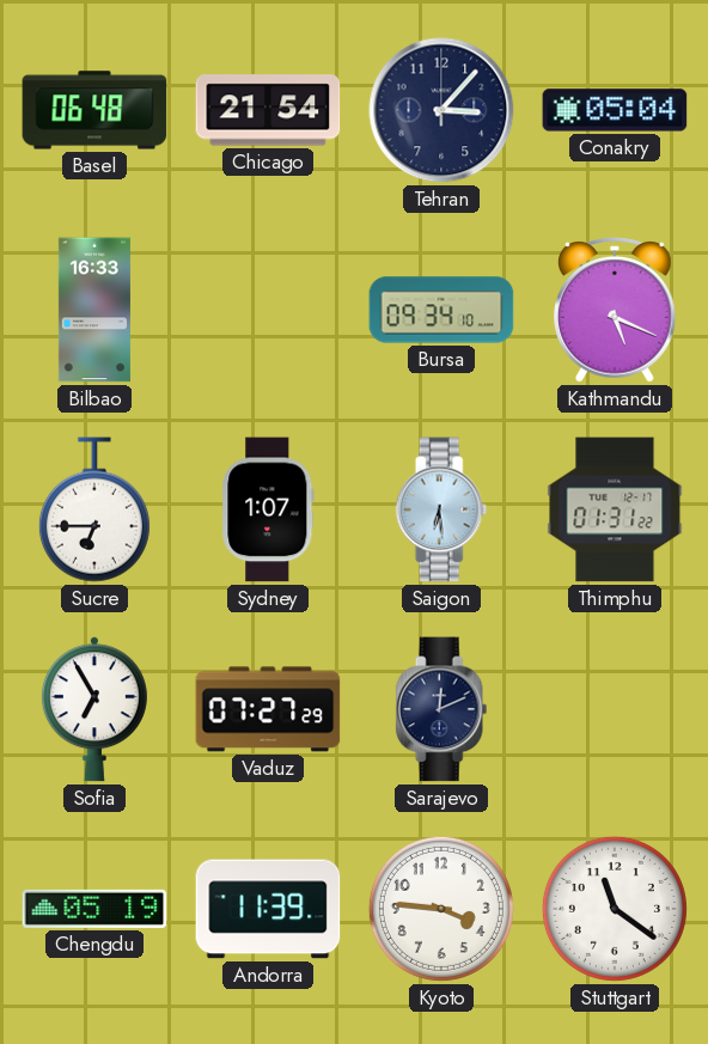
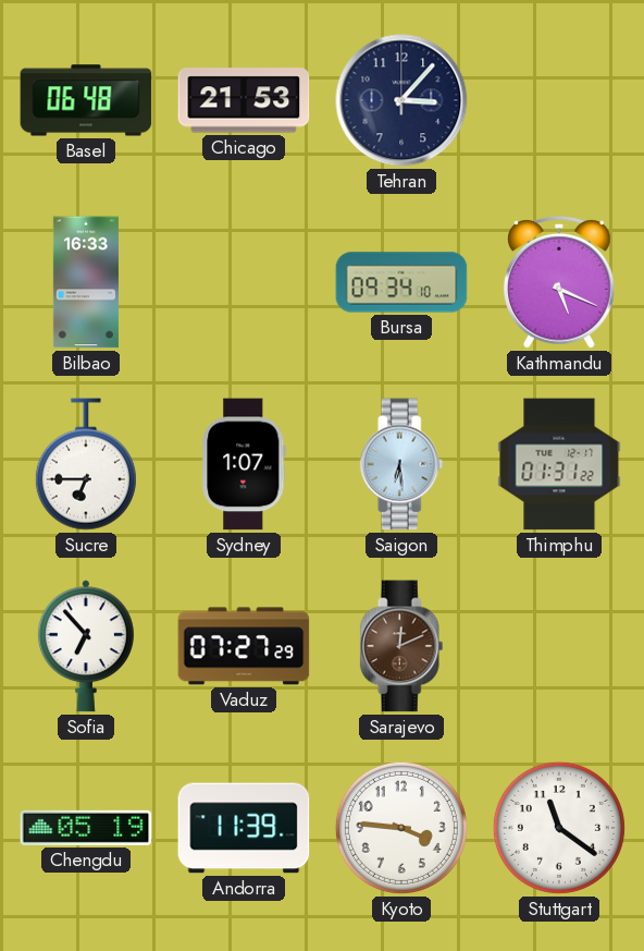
Chicago: 21:54 -> 21:53
Conakry: 05:04 -> none
Sofia: 6:55 -> 6:53
Sarajevo dial: navy -> brown
